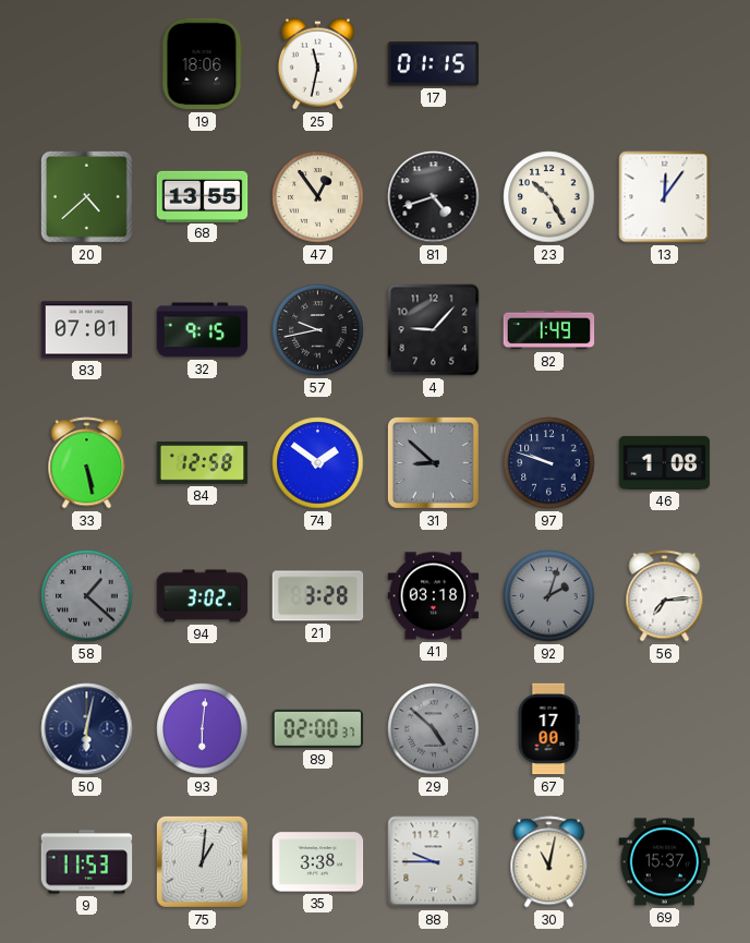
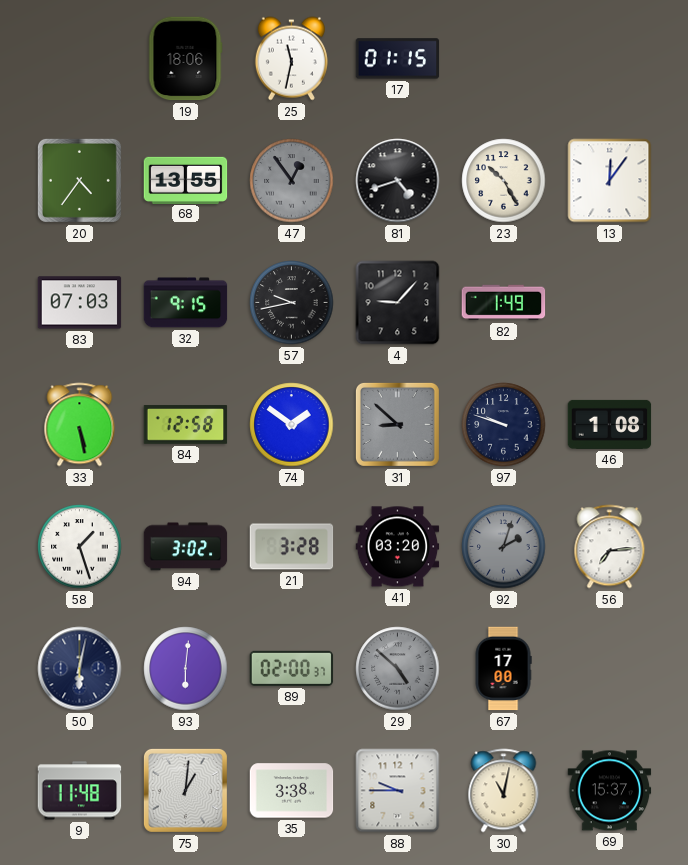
20: 4:38 -> 4:36
47 dial: cream -> grey
83: 07:01 -> 07:03
58: 1:22 -> 1:27
58 dial: grey -> white
41: 03:18 -> 03:20
9: 11:53 -> 11:48
